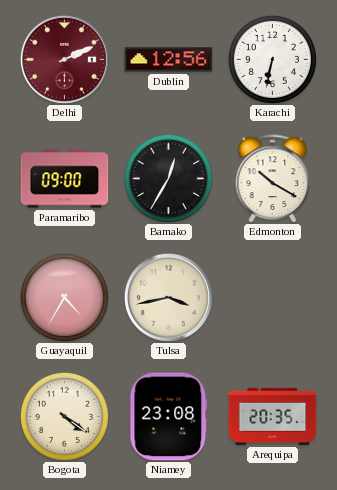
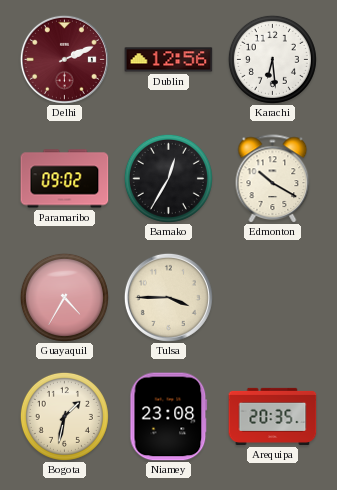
Karachi: 6:32 -> 6:29
Paramaribo: 09:00 -> 09:02
Tulsa: 3:43 -> 3:45
Bogota: 4:21 -> 1:32
